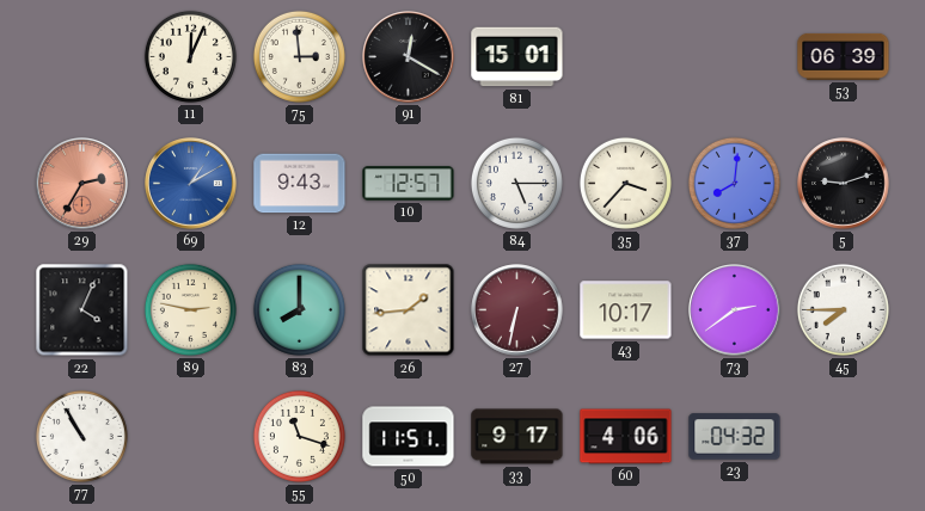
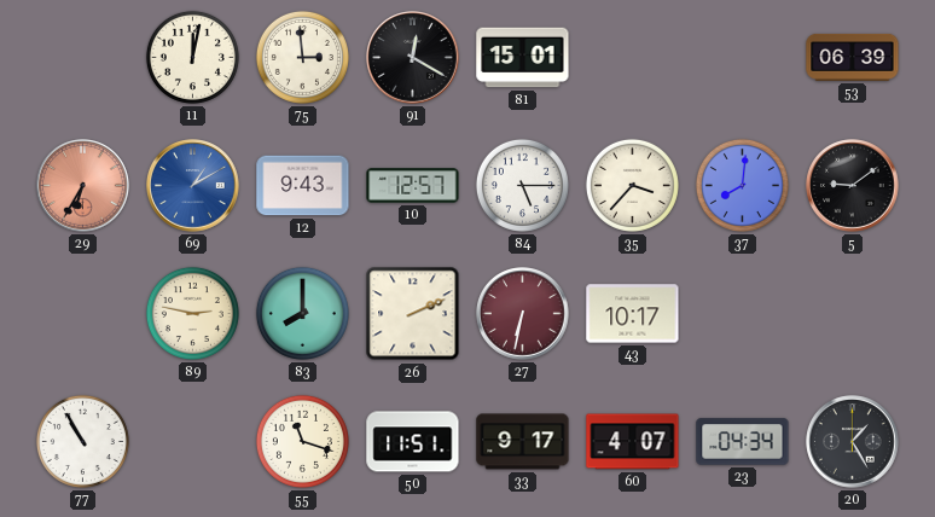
11: 12:04 -> 12:02
29: 2:35 -> 6:35
5: 9:12 -> 9:09
22: 4:04 -> none
26: 1:44 -> 2:11
73: 2:39 -> none
45: 7:45 -> none
60: 4:06 -> 4:07
23: 04:32 -> 04:34
20: none -> 1:25
